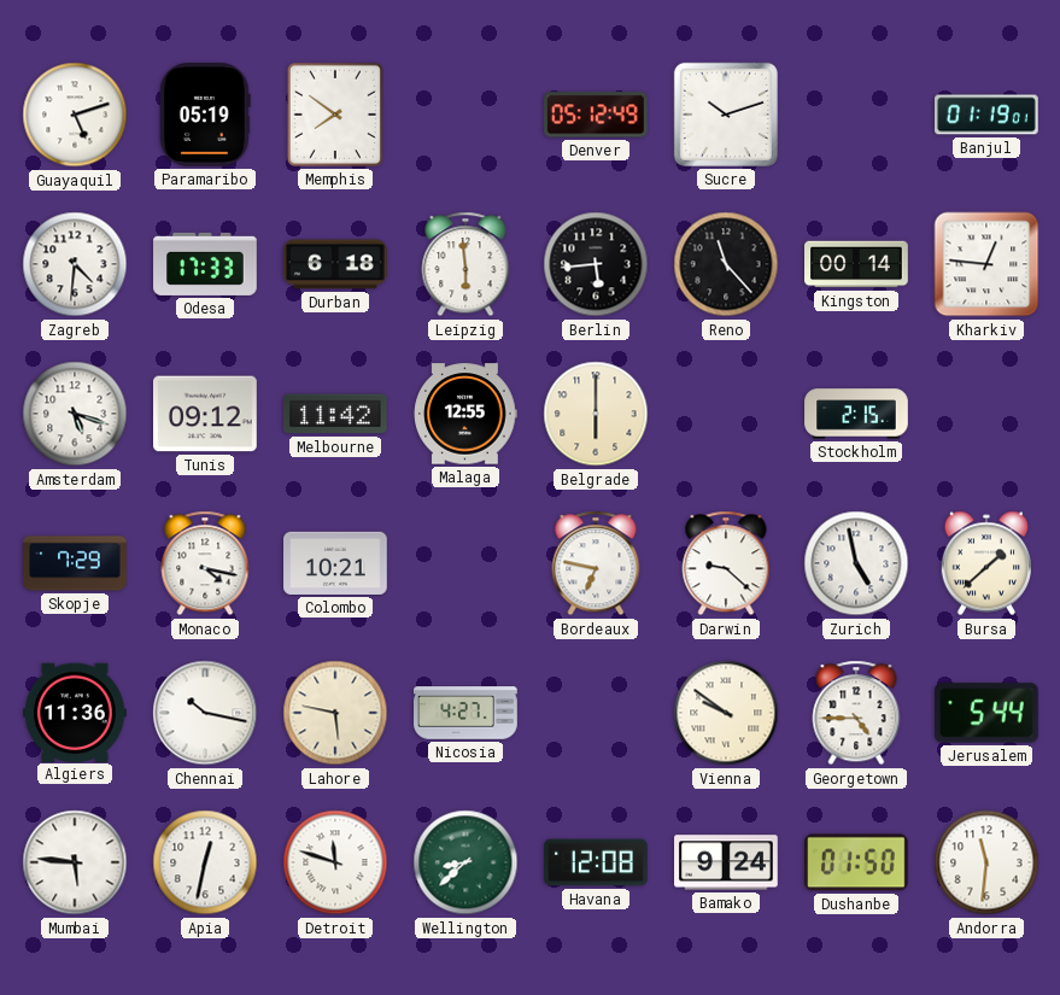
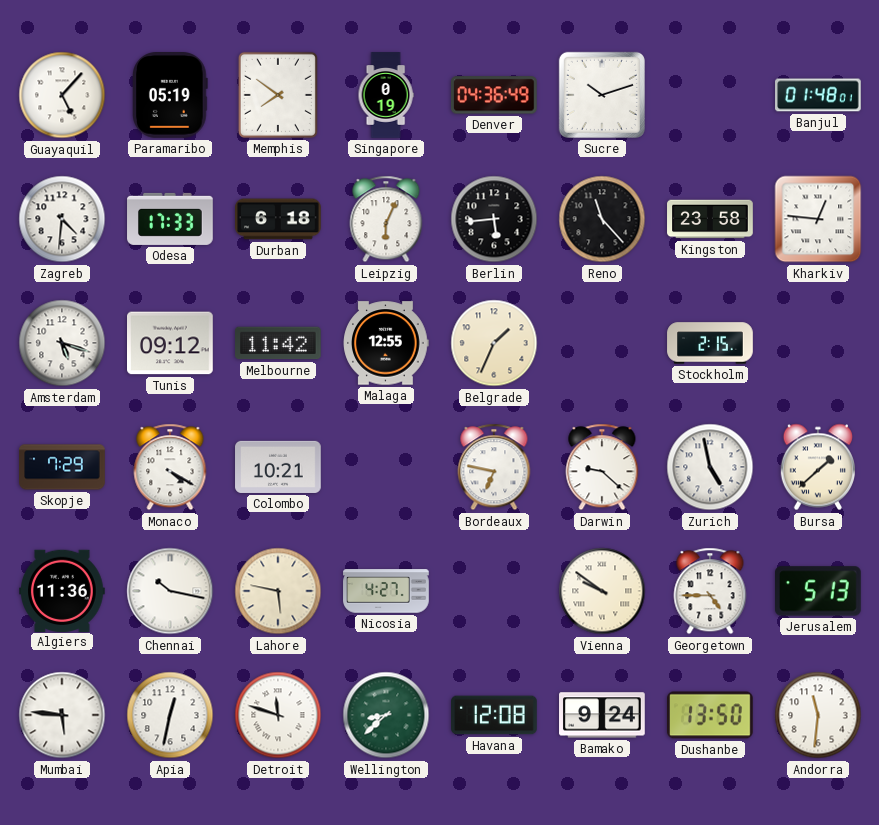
Guayaquil: 5:12 -> 5:07
Singapore: none -> 0:19
Denver: 05:12 -> 04:36
Banjul: 01:19 -> 01:48
Leipzig: 5:59 -> 6:04
Kingston: 00:14 -> 23:58
Belgrade: 6:00 -> 1:34
Monaco: 4:17 -> 4:20
Jerusalem: 5:44 -> 5:13
Dushanbe: 01:50 -> 13:50
